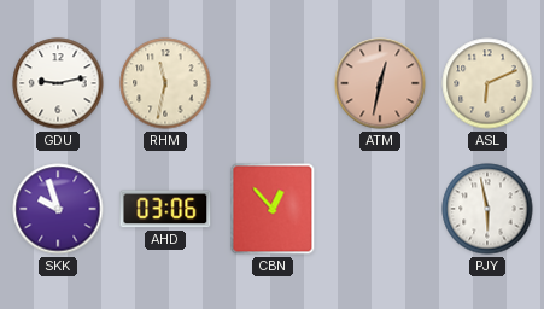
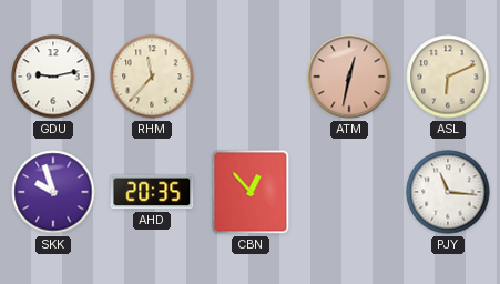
RHM: 11:32 -> 11:37
AHD: 03:06 -> 20:35
PJY: 5:58 -> 11:16
